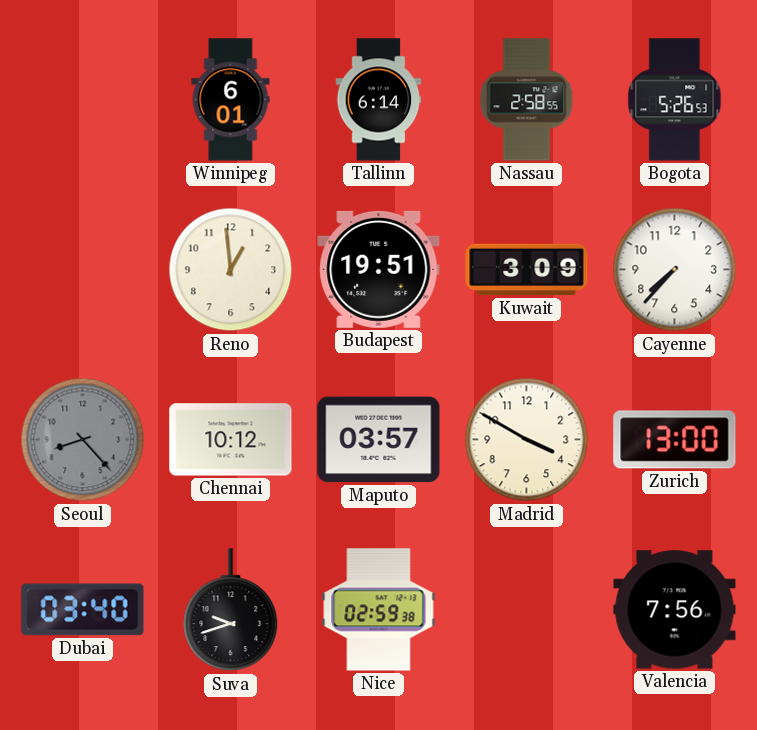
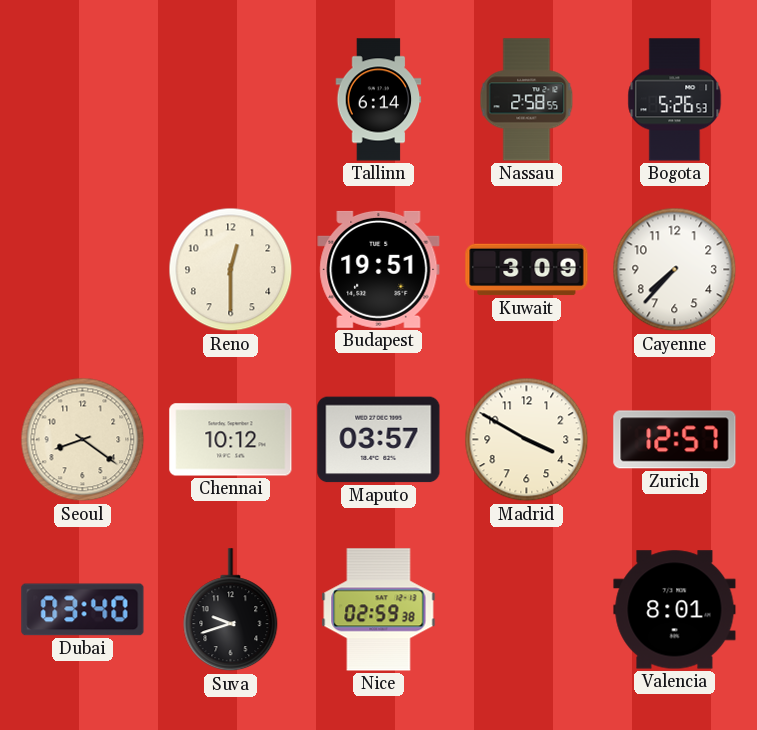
Winnipeg: 6:01 -> none
Reno: 12:59 -> 12:30
Seoul: 8:23 -> 8:21
Seoul dial: grey -> cream
Zurich: 13:00 -> 12:57
Valencia: 7:56 -> 8:01
